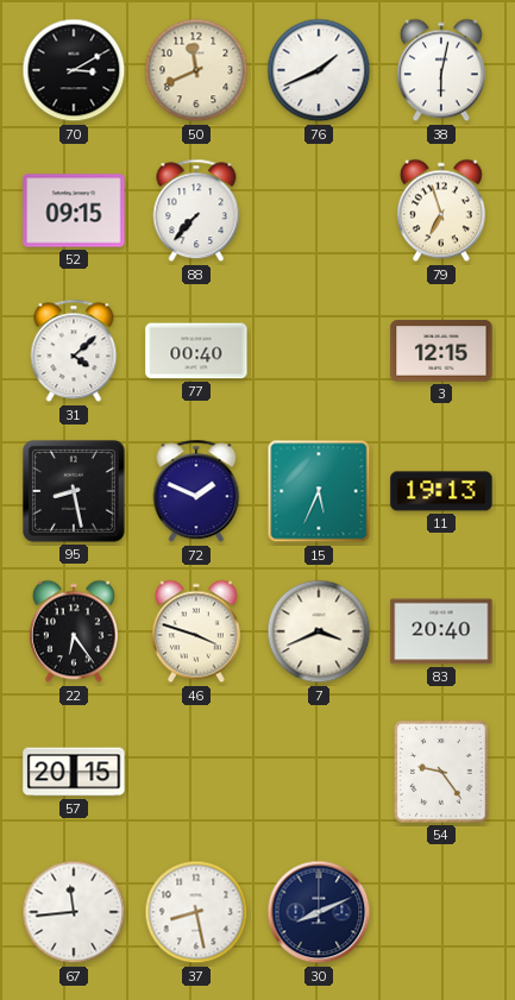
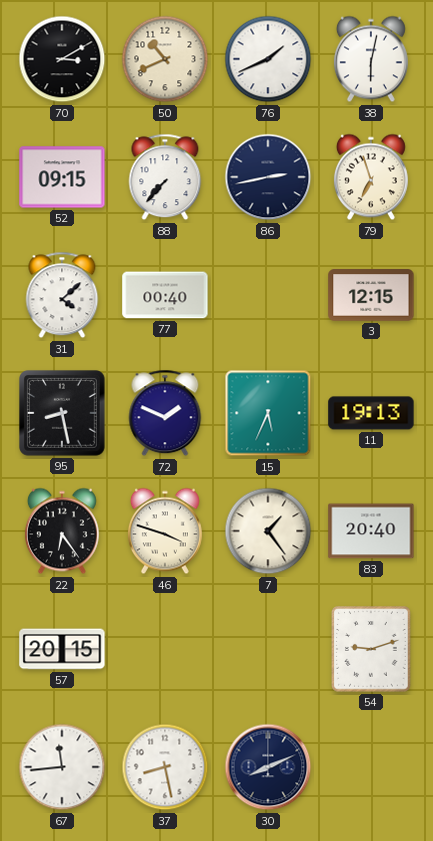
50: 11:41 -> 10:41
86: none -> 2:43
7: 3:41 -> 1:24
54: 9:24 -> 9:12
